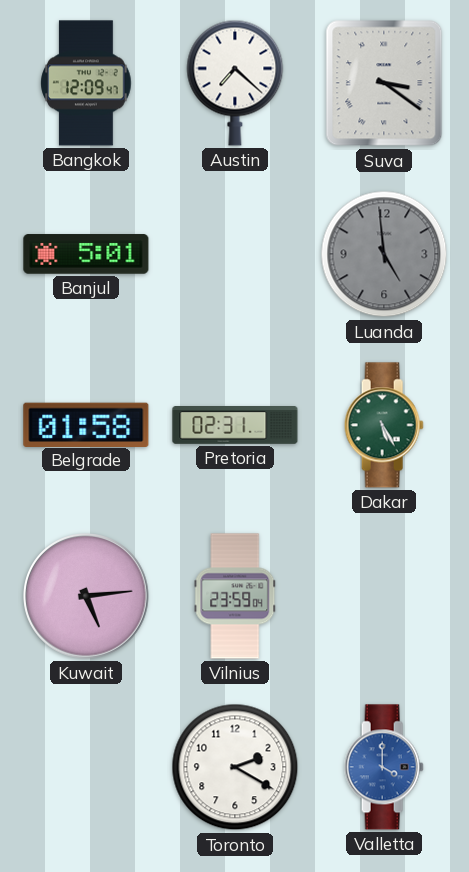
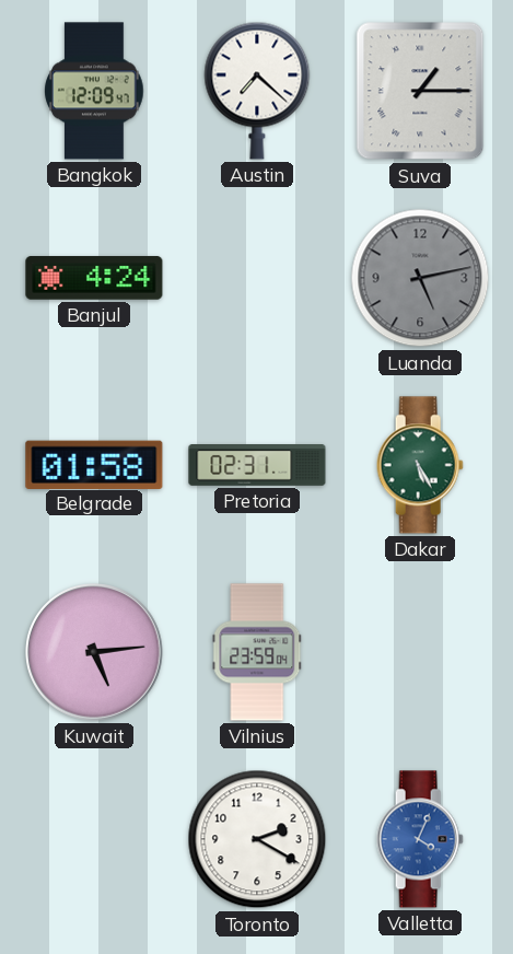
Suva: 3:21 -> 1:15
Banjul: 5:01 -> 4:24
Luanda: 4:59 -> 5:13
Valletta: 4:00 -> 4:04
